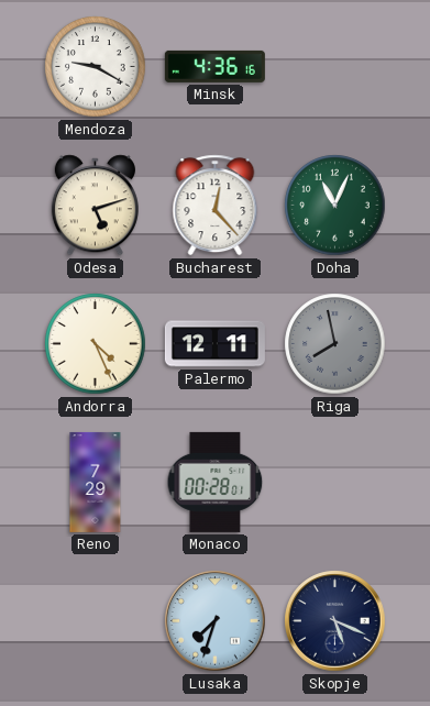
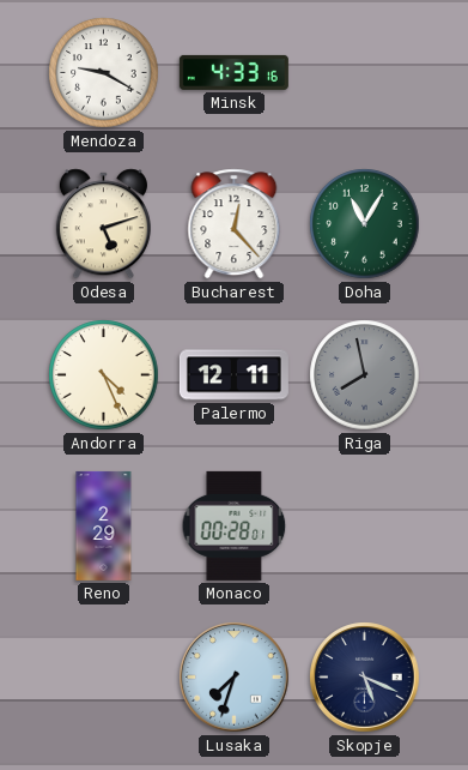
Minsk: 4:36 -> 4:33
Doha: 11:04 -> 11:05
Reno: 7:29 -> 2:29
